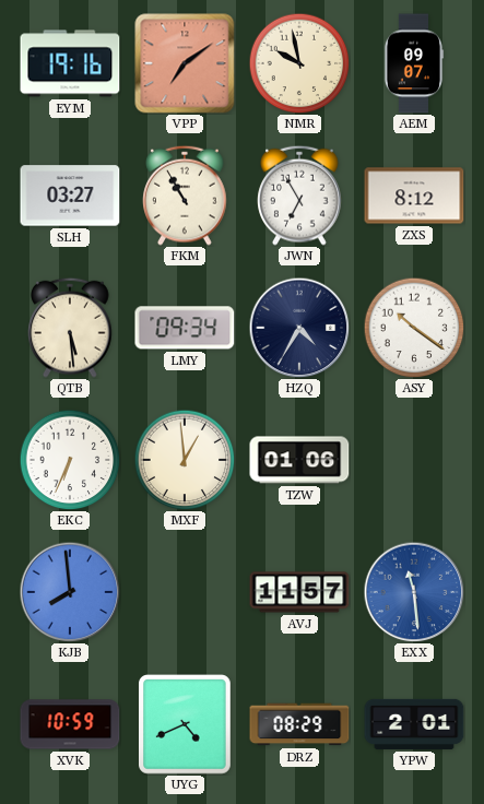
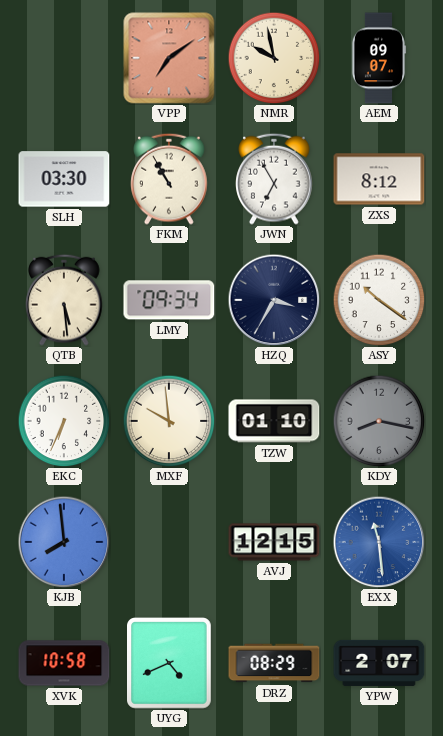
EYM: 19:16 -> none
SLH: 03:27 -> 03:30
HZQ: 4:35 -> 3:35
MXF: 12:59 -> 9:59
TZW: 01:06 -> 01:10
KDY: none -> 8:17
AVJ: 11:57 -> 12:15
XVK: 10:59 -> 10:58
YPW: 2:01 -> 2:07
